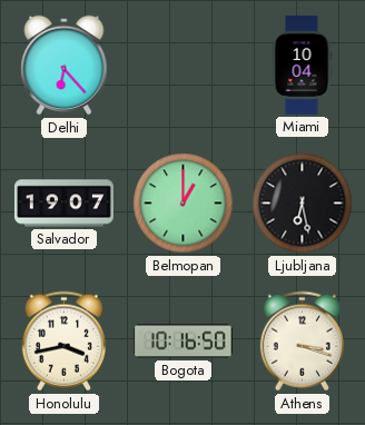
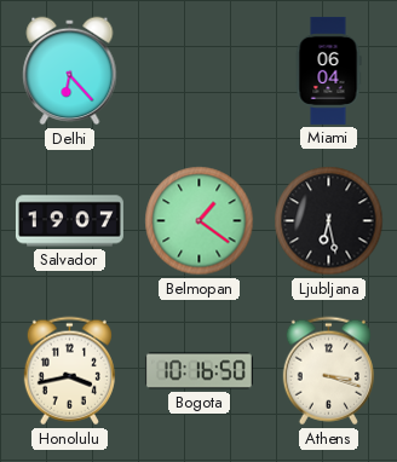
Miami: 10:04 -> 06:04
Belmopan: 1:00 -> 1:21
